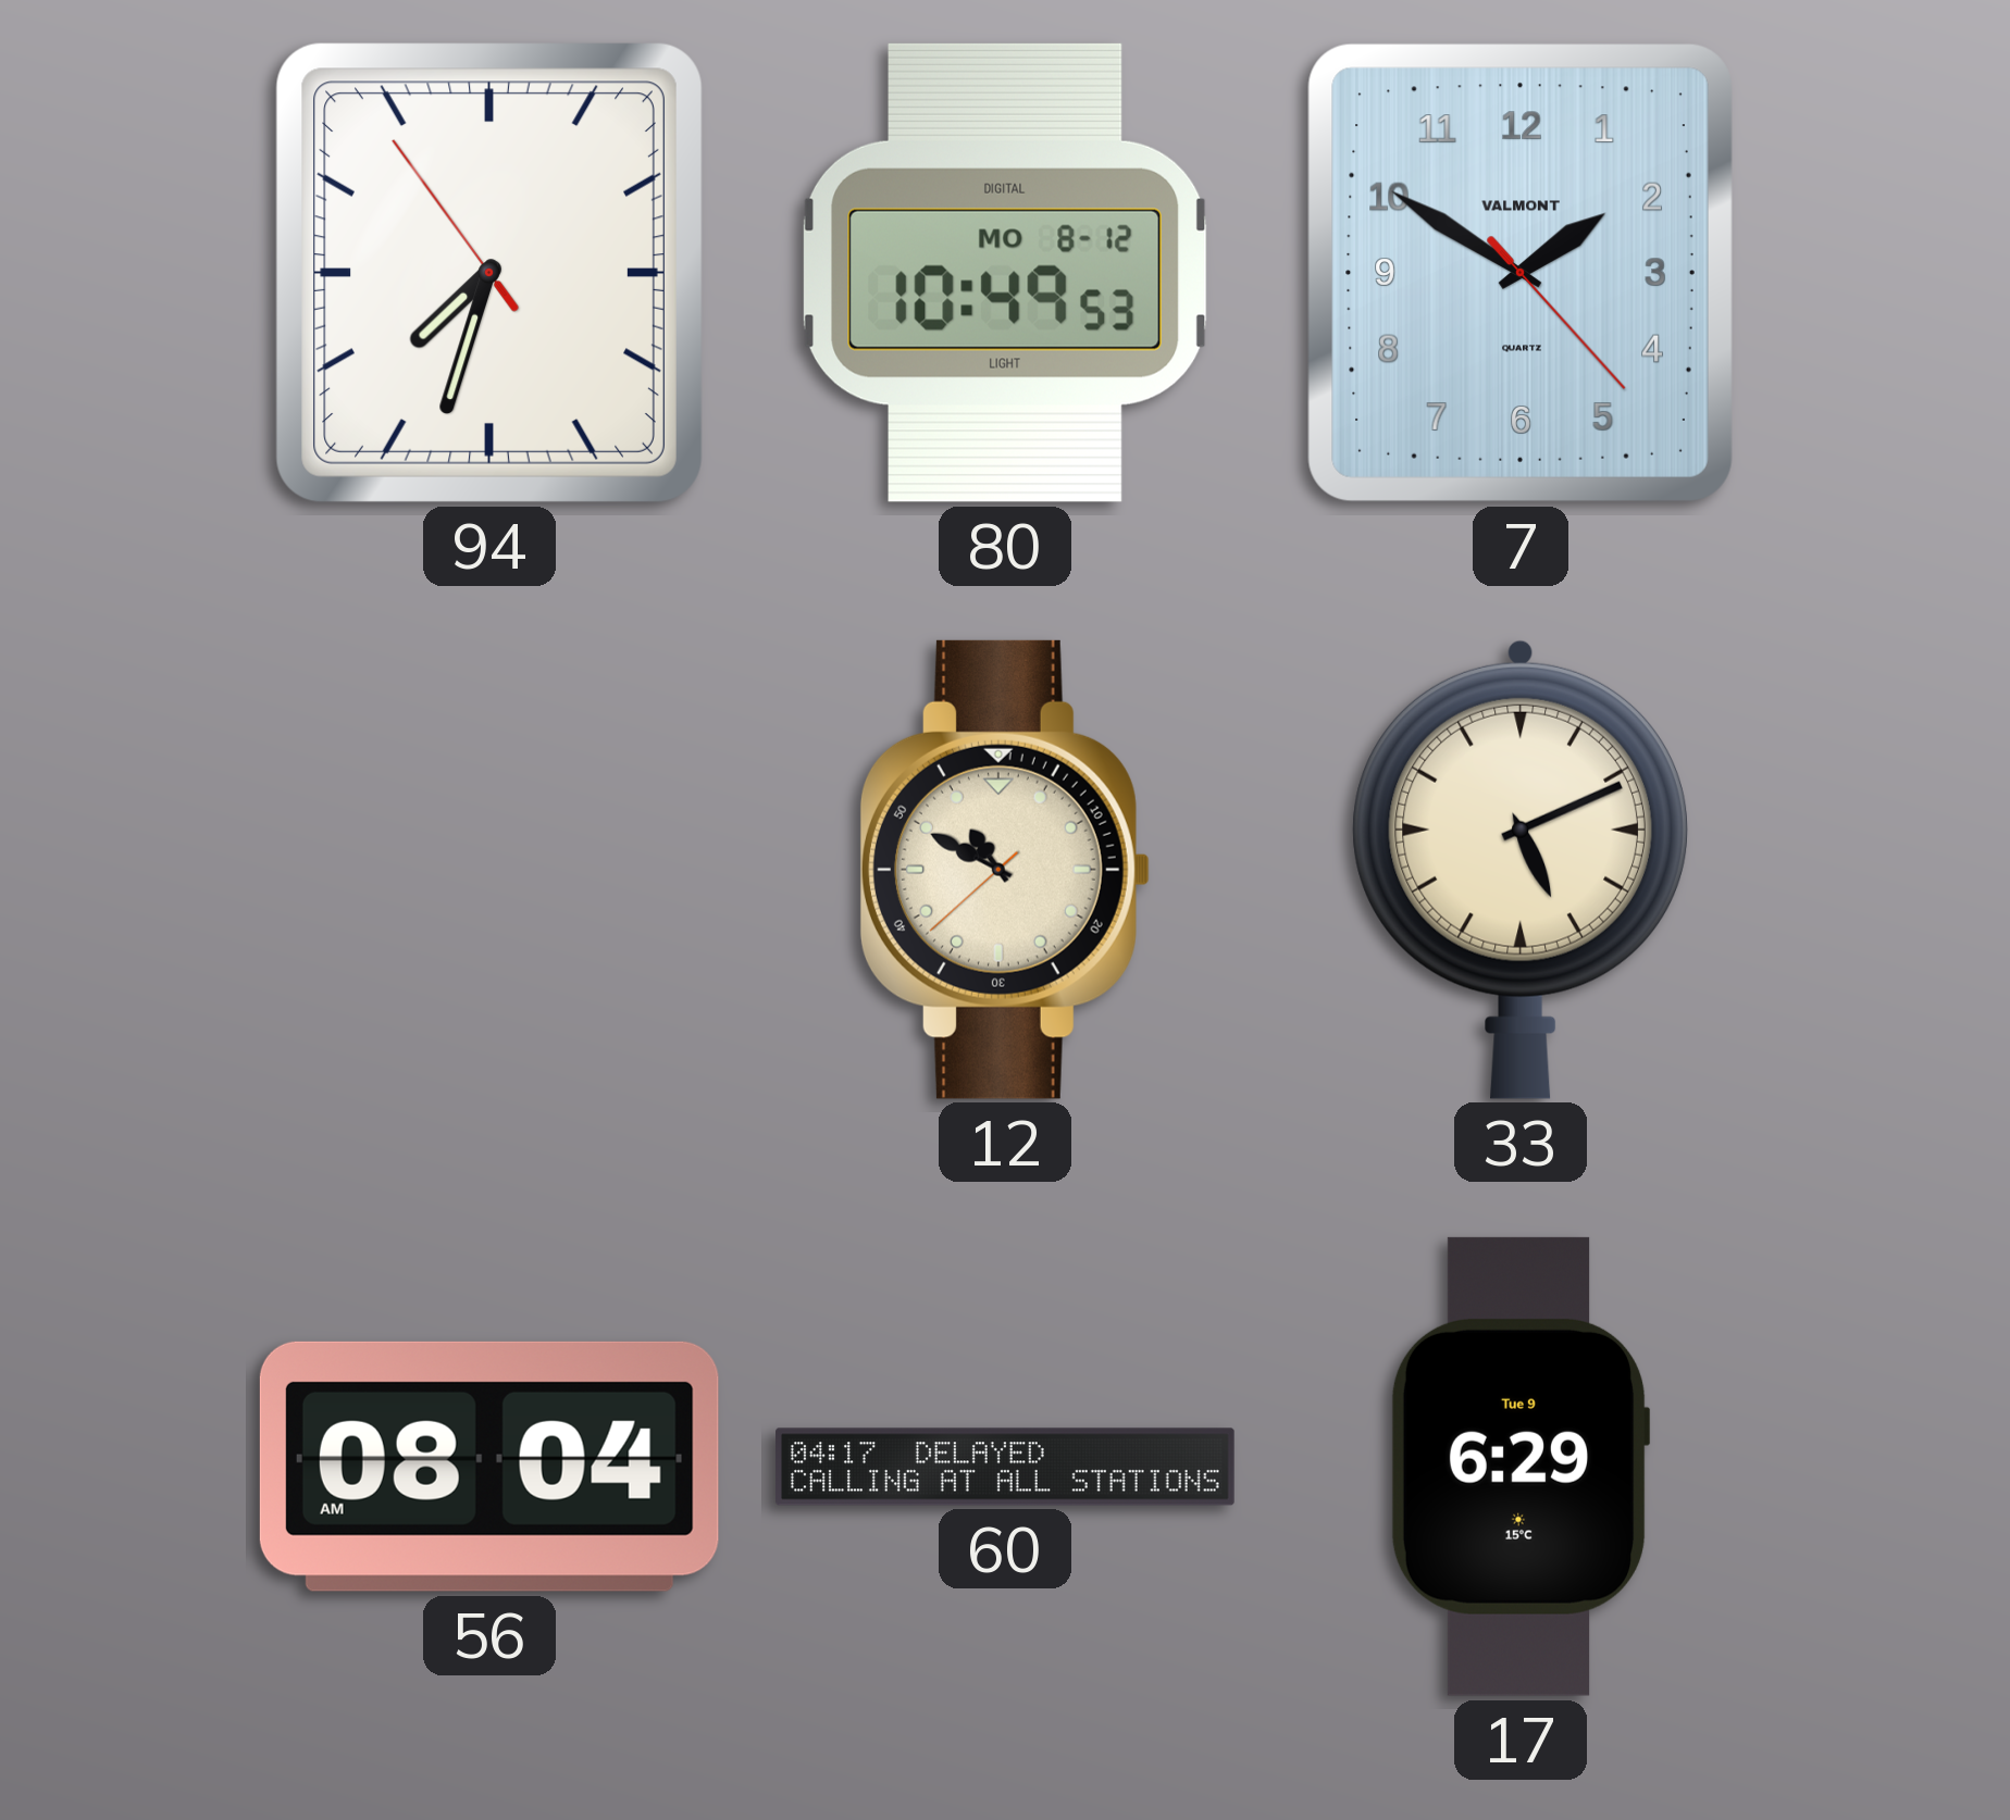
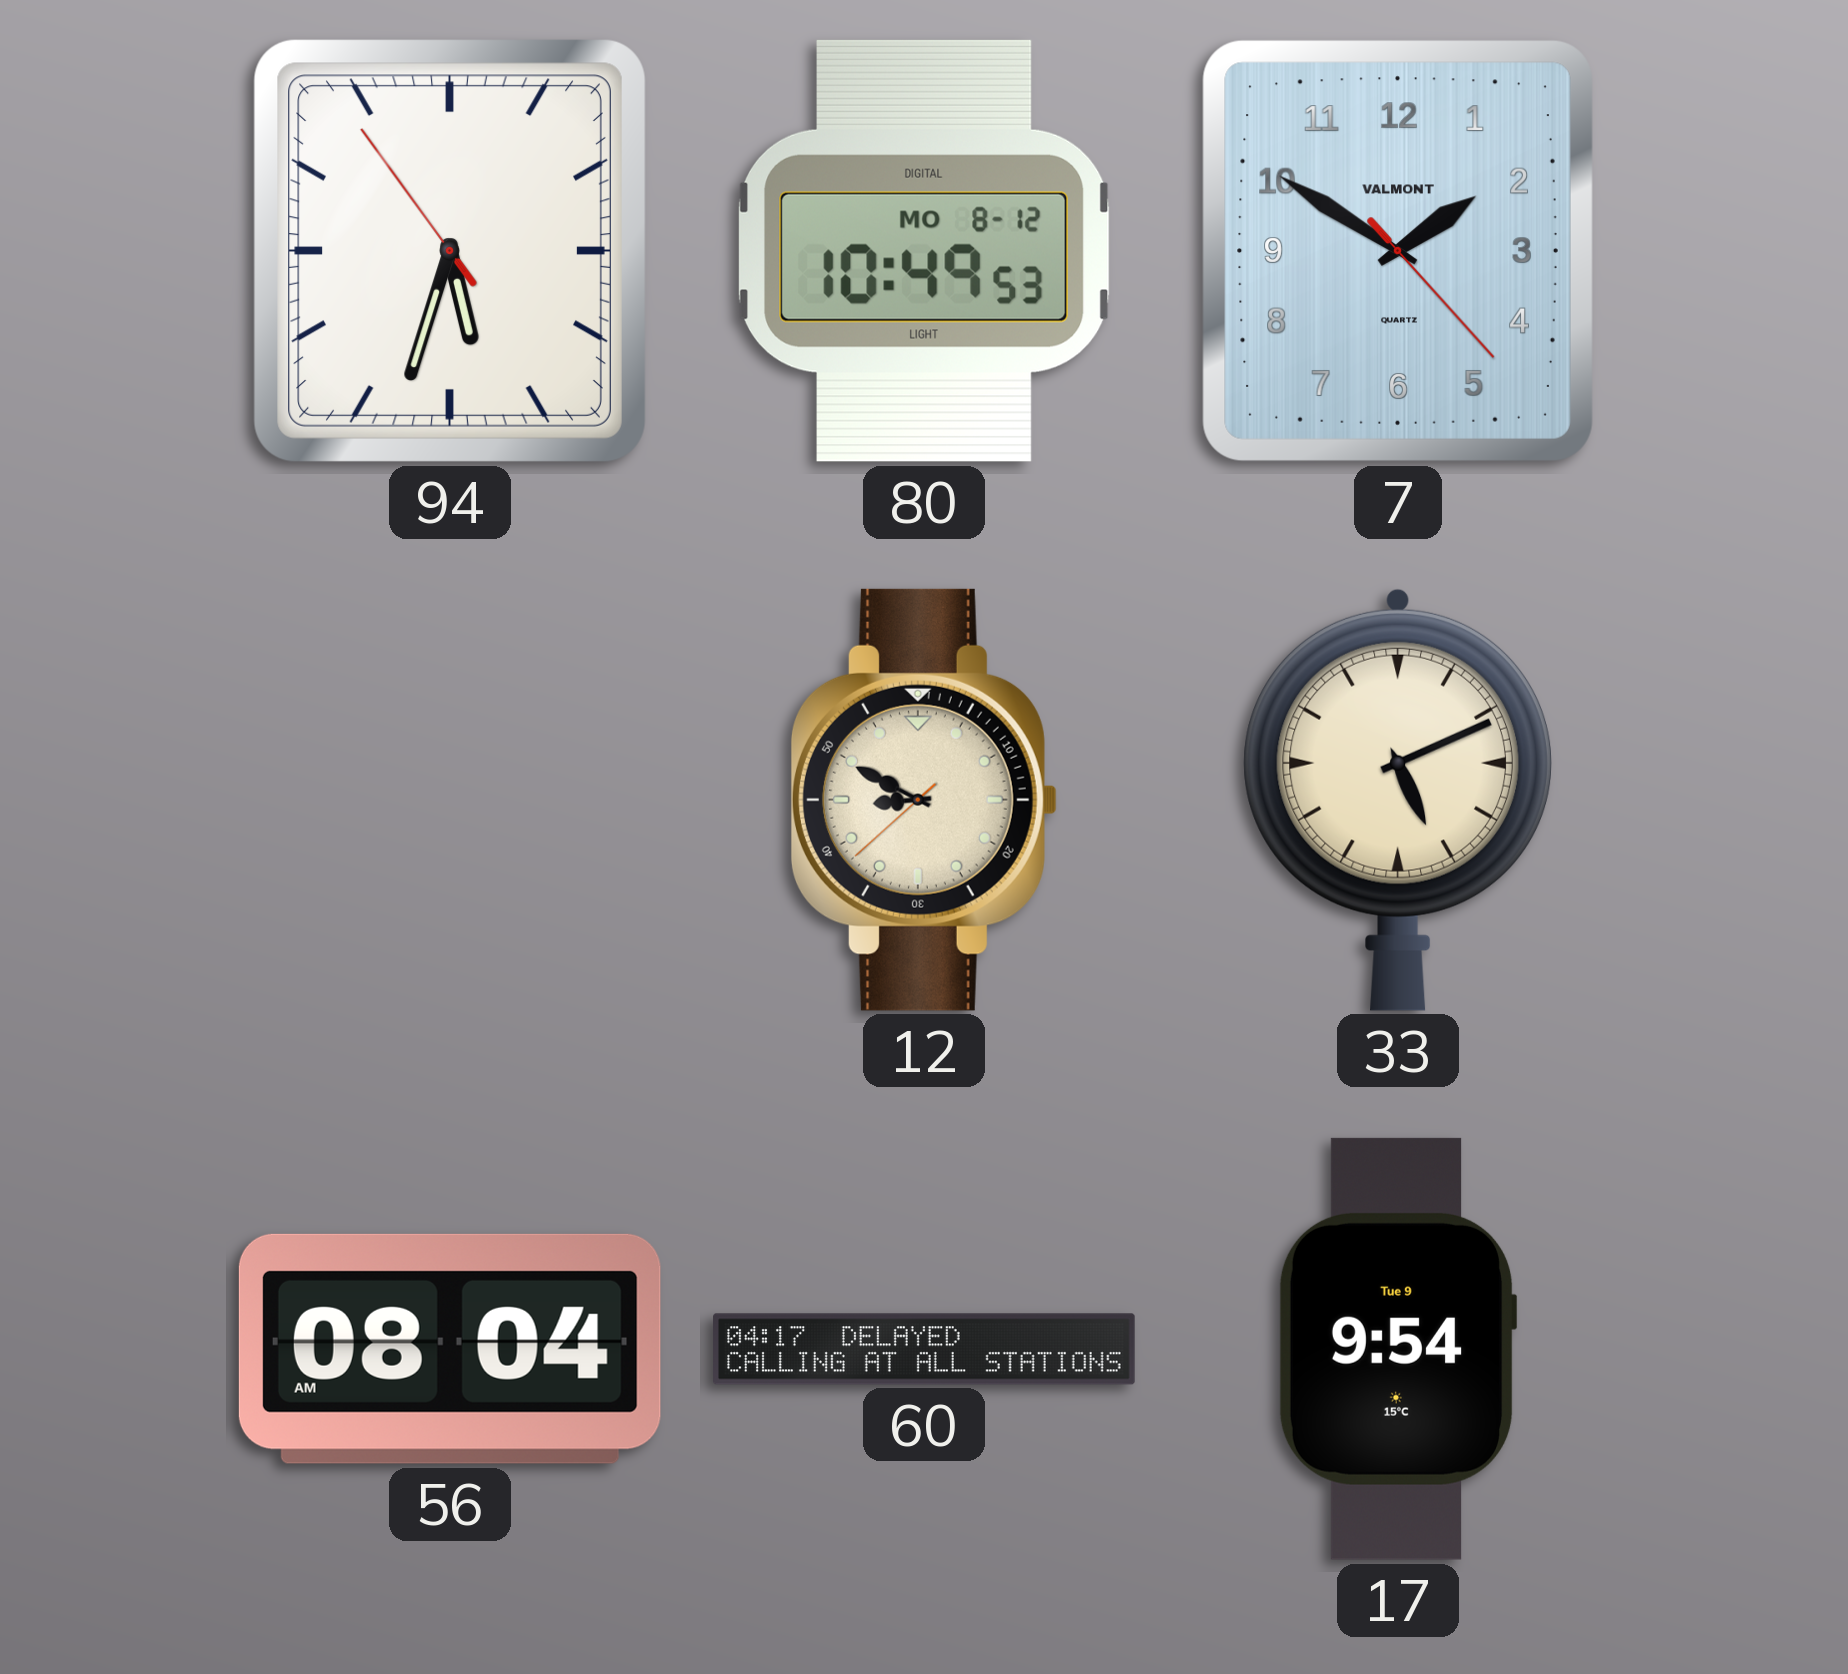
94: 7:32 -> 5:32
12: 10:49 -> 8:49
17: 6:29 -> 9:54
